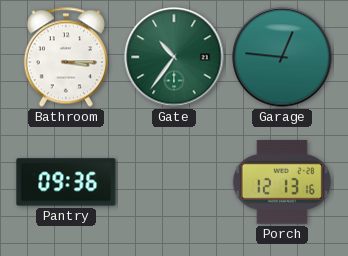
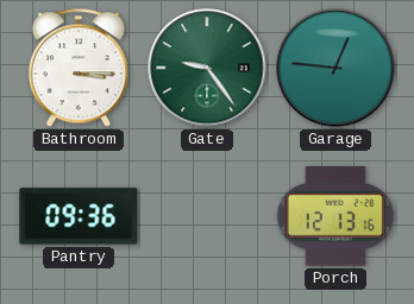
Gate: 10:36 -> 9:24
